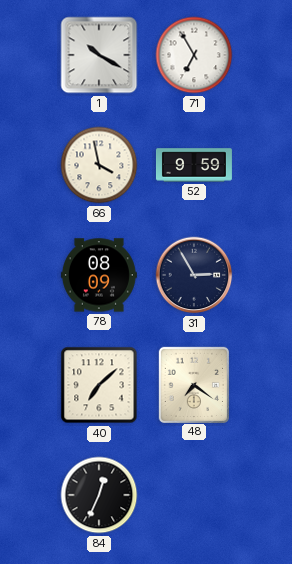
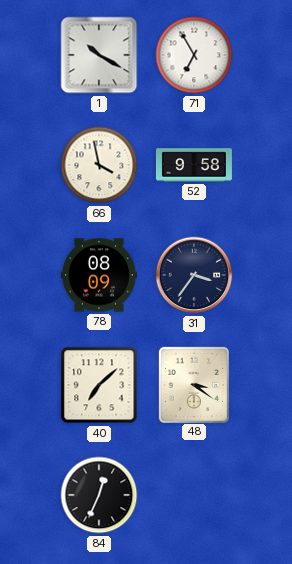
52: 9:59 -> 9:58
31: 2:55 -> 3:36
48: 7:21 -> 3:21
